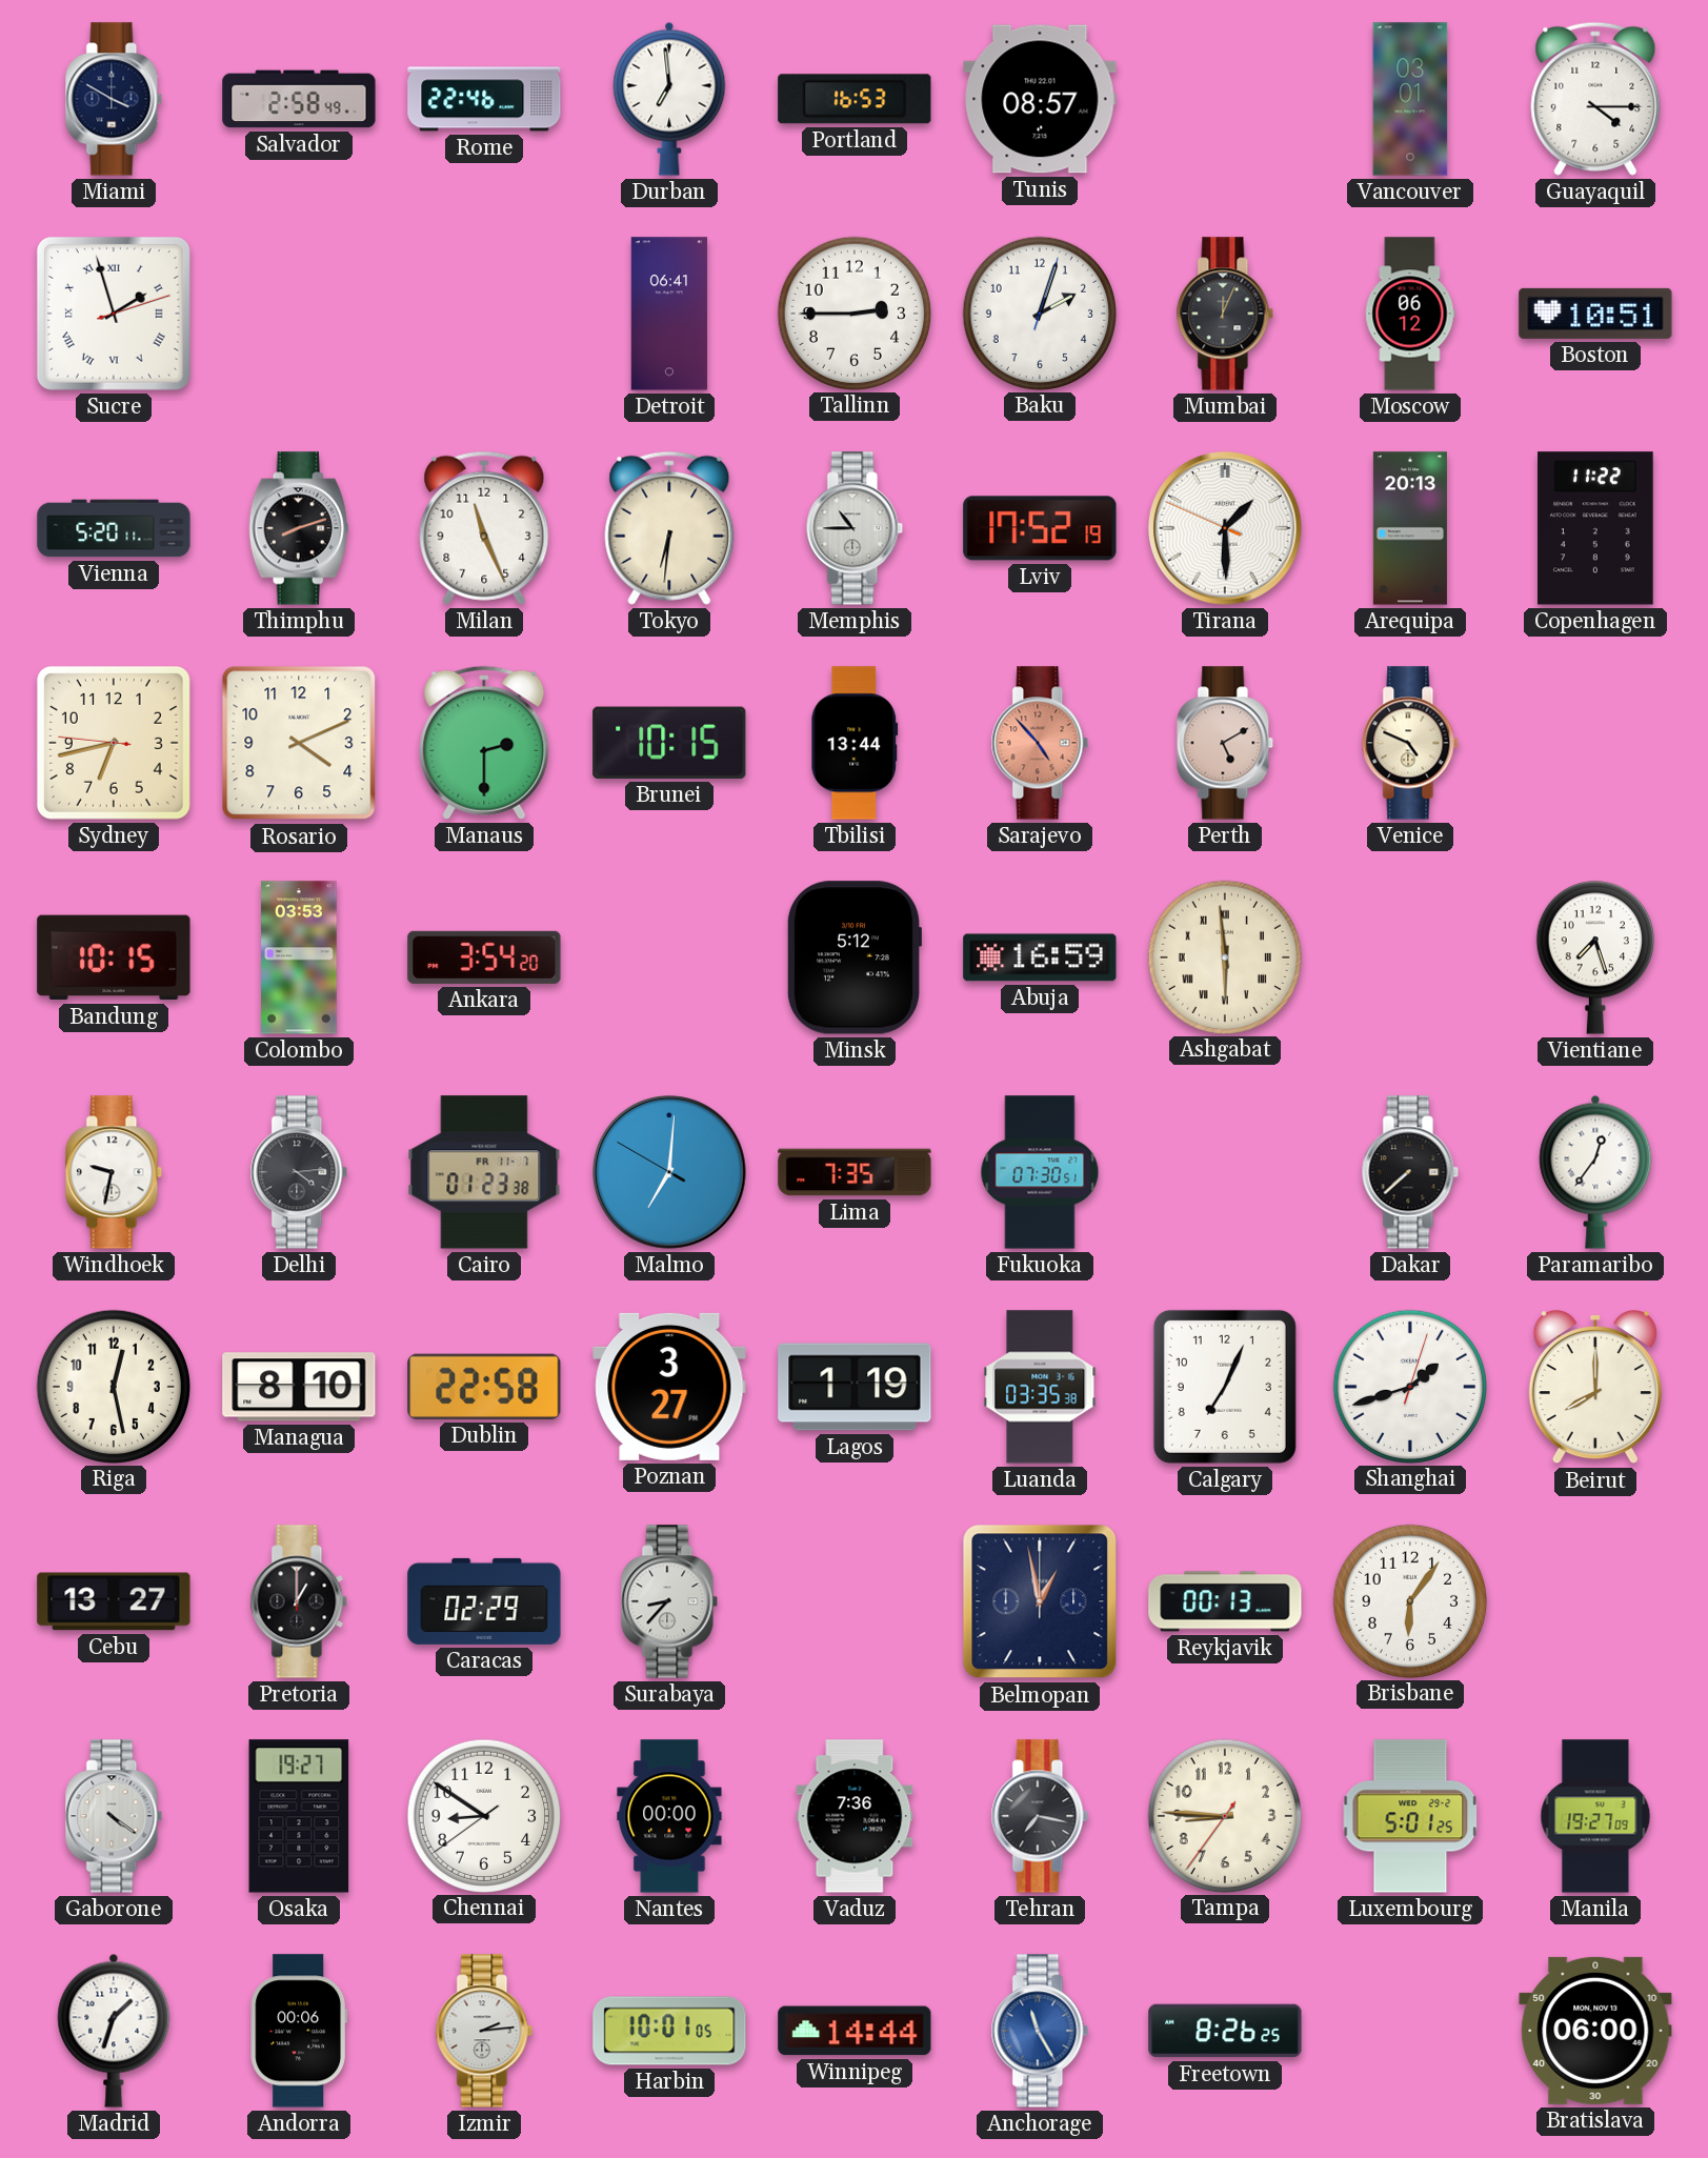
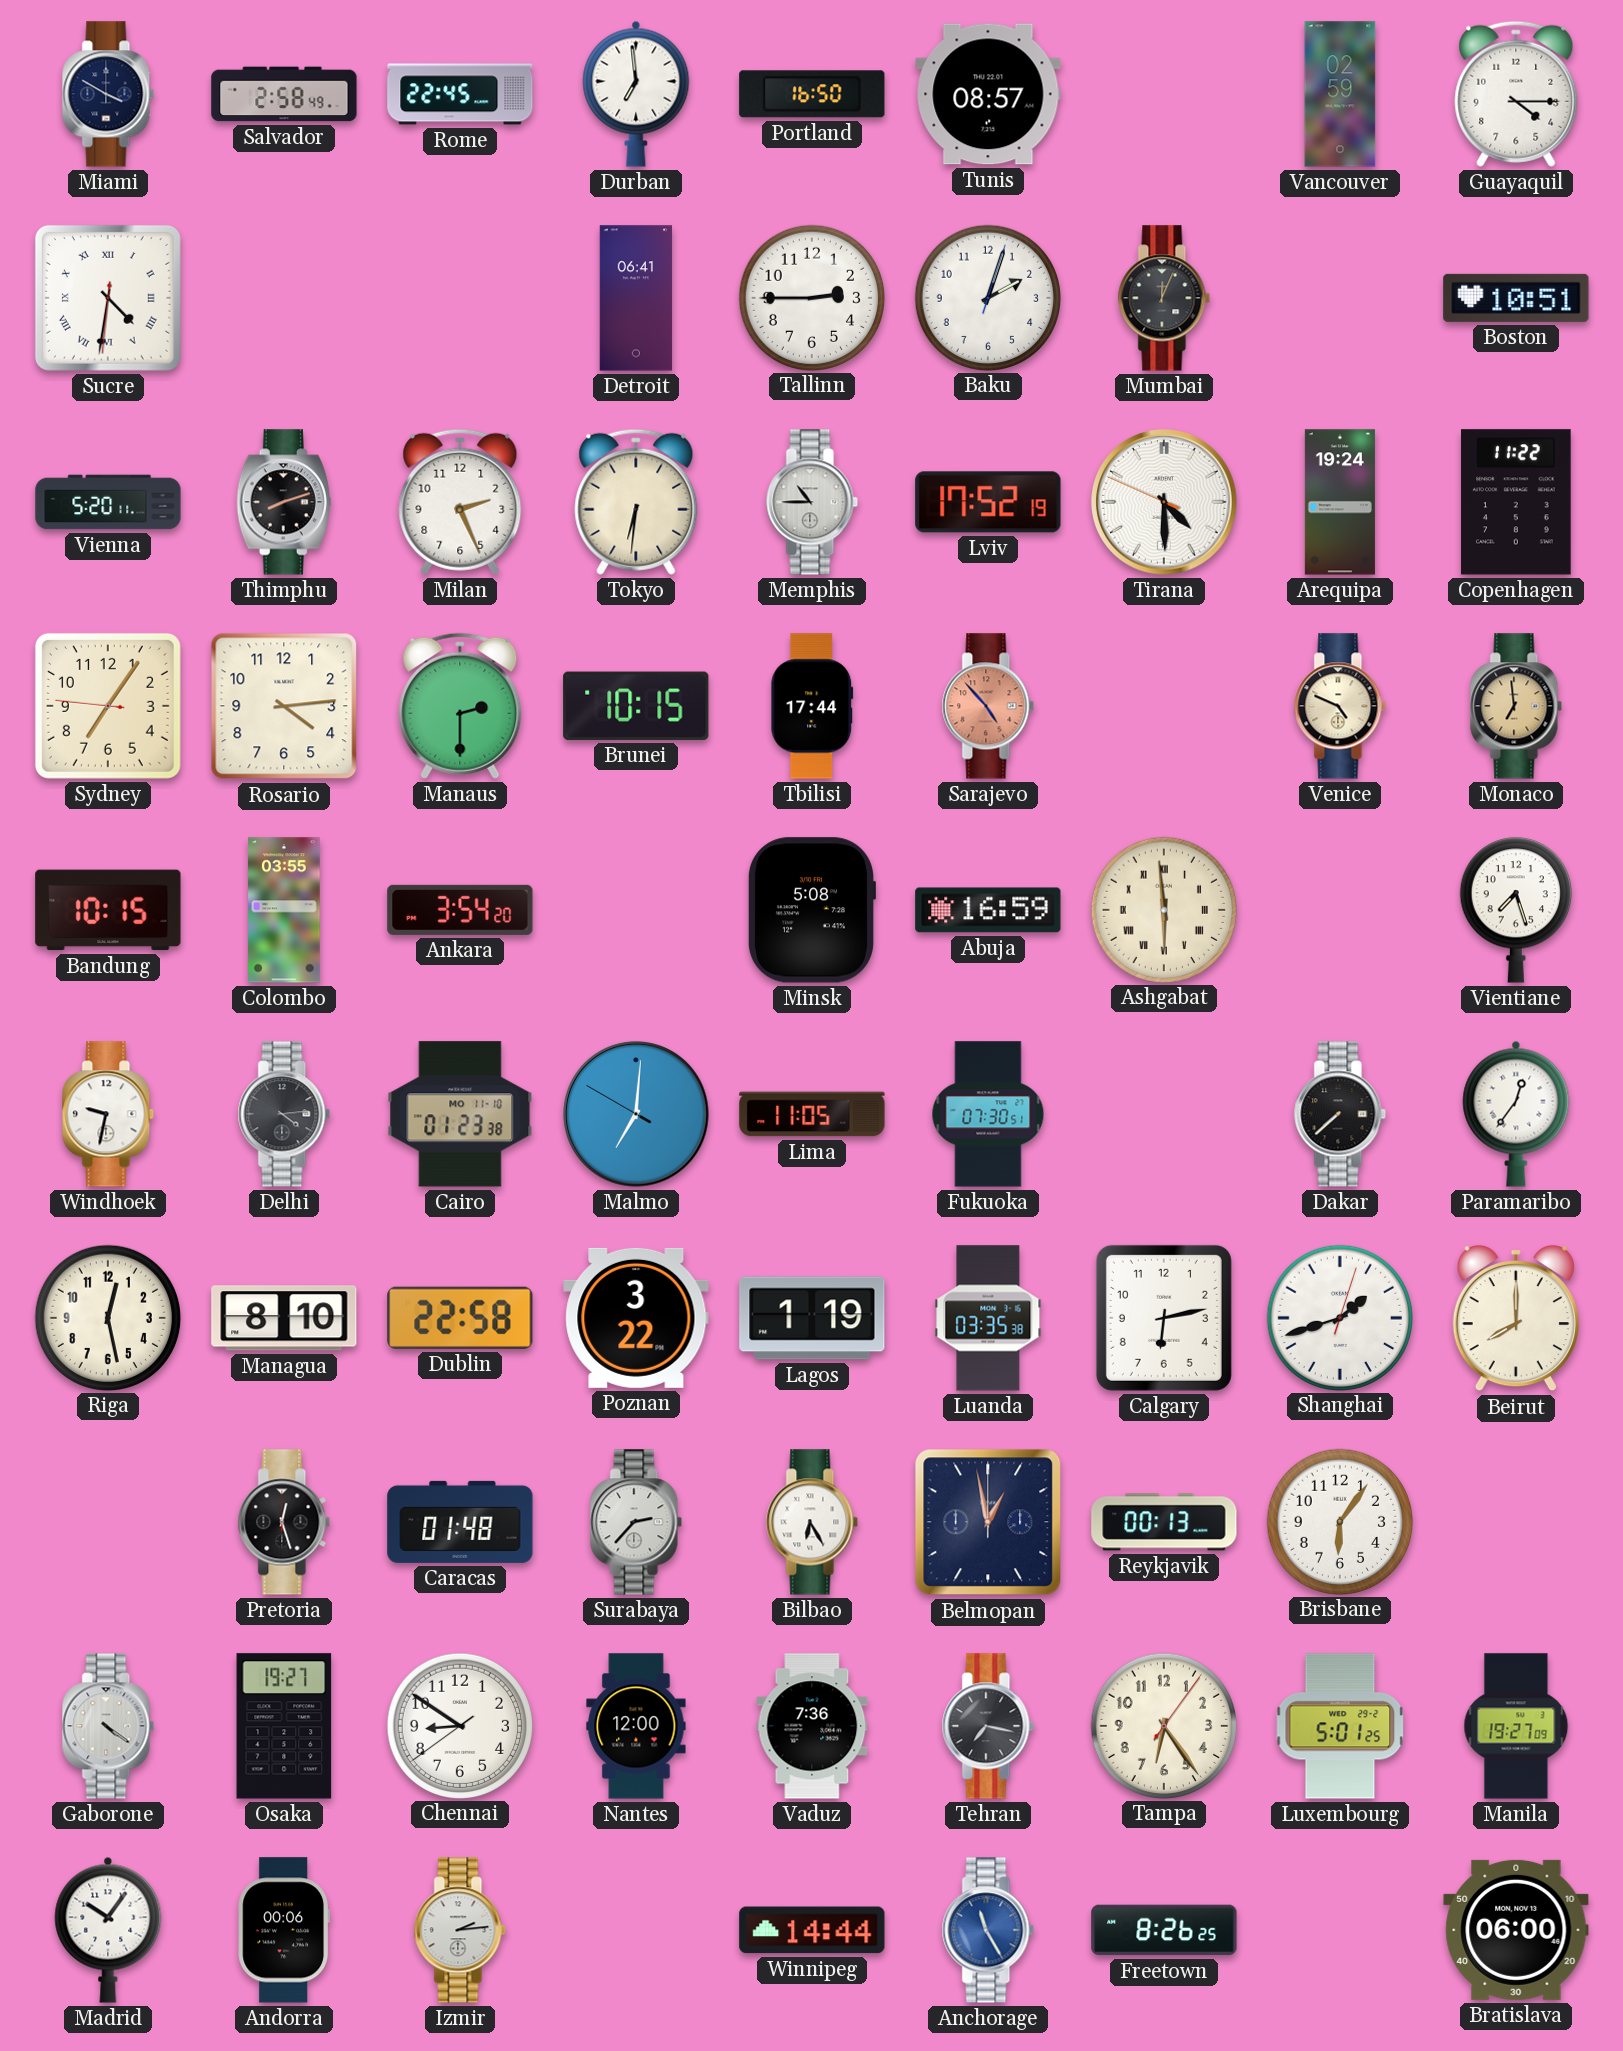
Rome: 22:46 -> 22:45
Portland: 16:53 -> 16:50
Vancouver: 03:01 -> 02:59
Sucre: 1:57 -> 4:31
Moscow: 06:12 -> none
Milan: 11:26 -> 2:26
Tirana: 1:29 -> 4:29
Arequipa: 20:13 -> 19:24
Sydney: 6:42 -> 7:05
Rosario: 4:11 -> 4:14
Tbilisi: 13:44 -> 17:44
Perth: 5:10 -> none
Monaco: none -> 6:59
Colombo: 03:53 -> 03:55
Minsk: 5:12 -> 5:08
Cairo date: FR 11-7 -> MO 11-10
Lima: 7:35 -> 11:05
Poznan: 3:27 -> 3:22
Calgary: 7:04 -> 6:13
Cebu: 13:27 -> none
Pretoria: 1:00 -> 12:27
Caracas: 02:29 -> 01:48
Surabaya: 8:37 -> 2:37
Bilbao: none -> 6:25
Nantes: 00:00 -> 12:00
Tampa: 8:45 -> 6:24
Madrid: 1:33 -> 10:06
Harbin: 10:01 -> none
